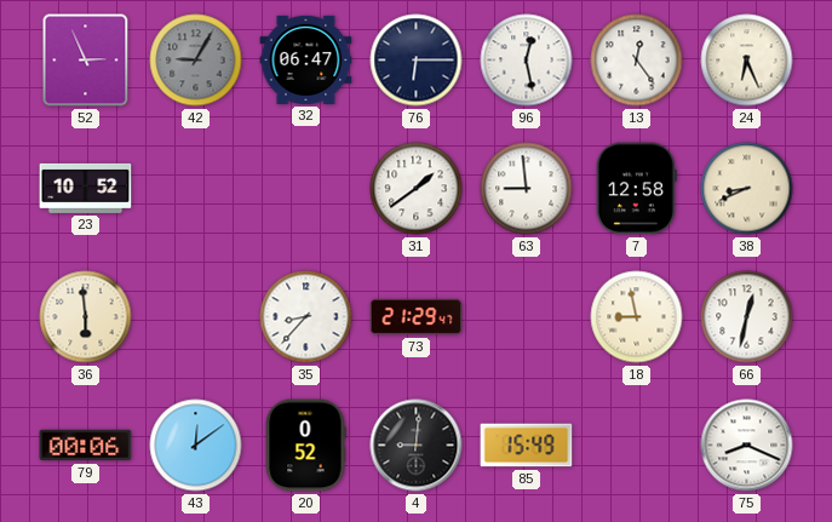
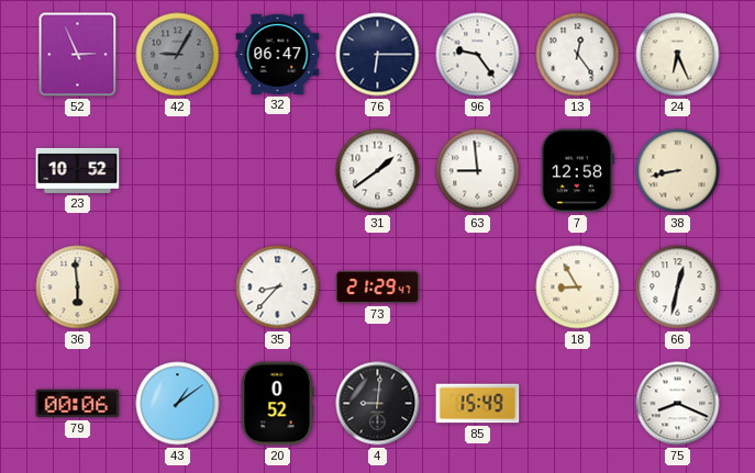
96: 12:28 -> 9:24
38: 8:41 -> 8:43
18: 8:58 -> 8:55
43: 12:09 -> 1:09
